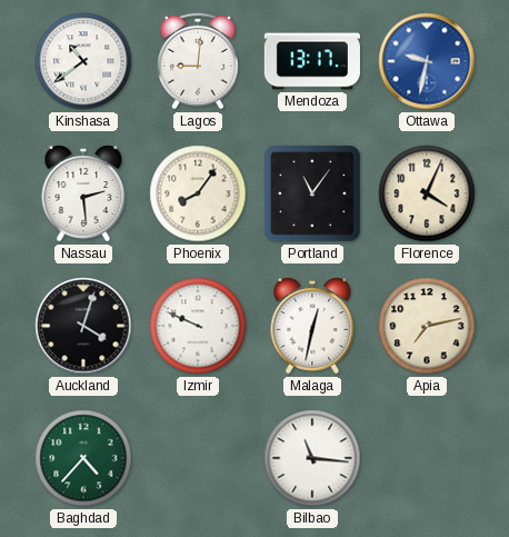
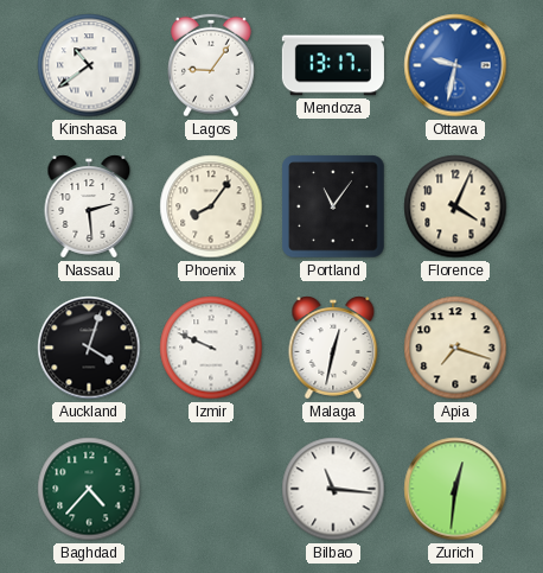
Lagos: 9:01 -> 9:06
Apia: 7:13 -> 7:18
Zurich: none -> 12:31
